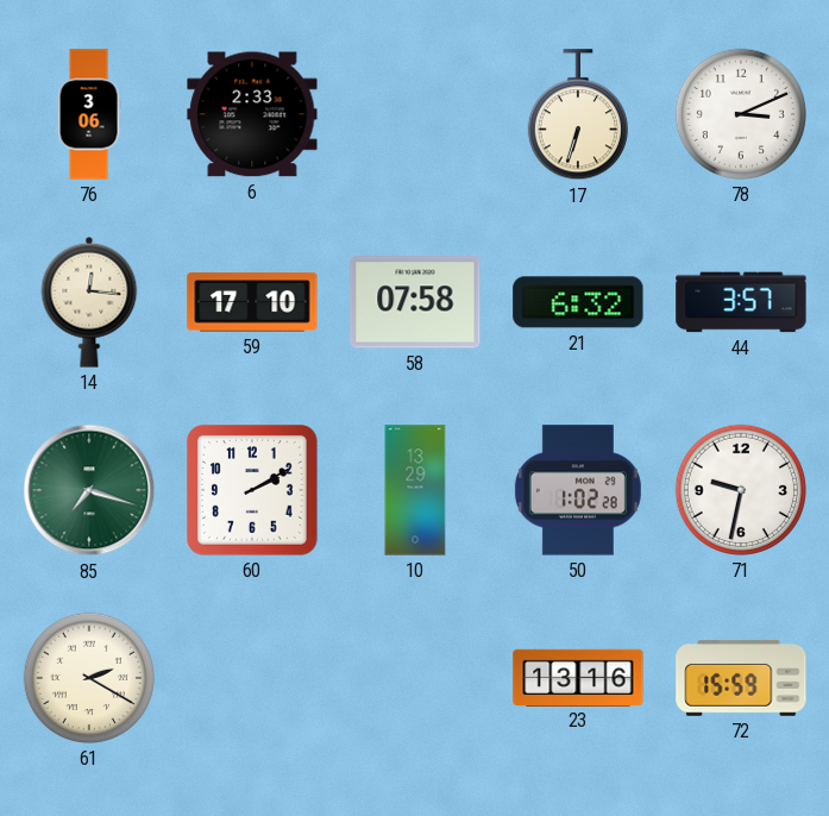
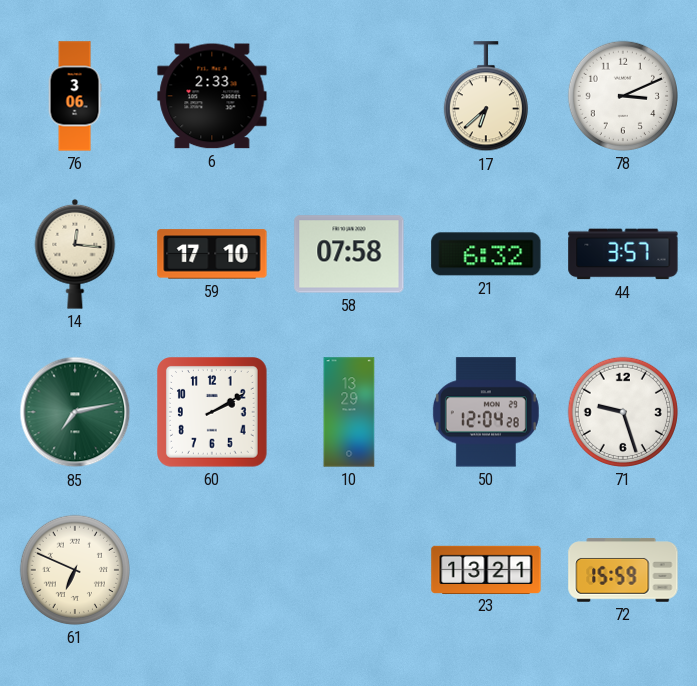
17: 6:33 -> 6:38
85: 7:18 -> 7:13
50: 1:02 -> 12:04
71: 9:32 -> 9:27
61: 2:20 -> 6:49
23: 13:16 -> 13:21
